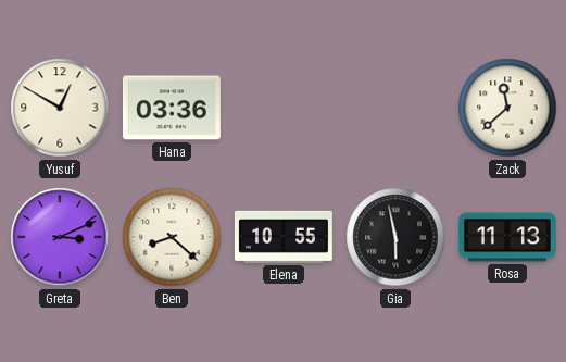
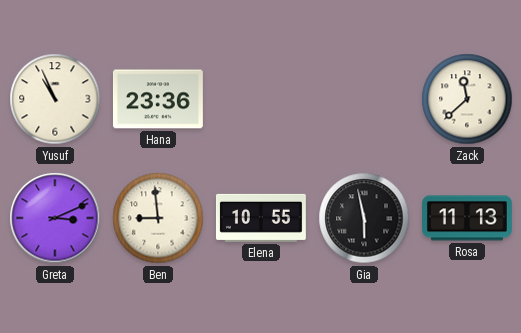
Yusuf: 12:50 -> 10:56
Hana: 03:36 -> 23:36
Ben: 8:22 -> 8:59
